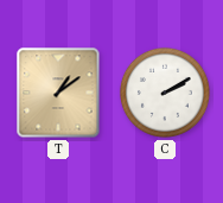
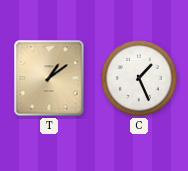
C: 2:10 -> 1:26
